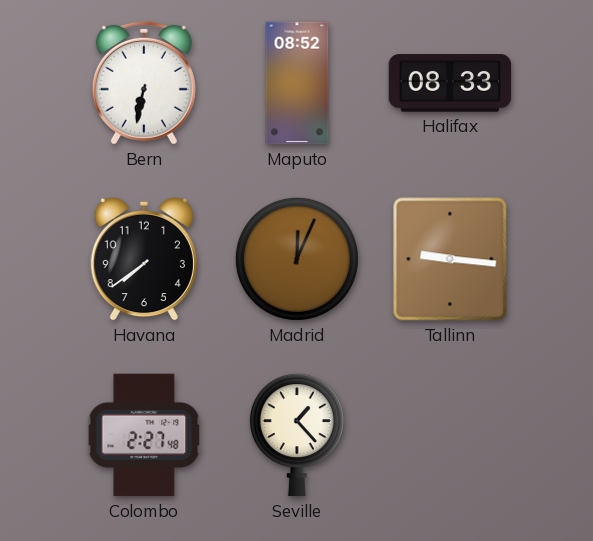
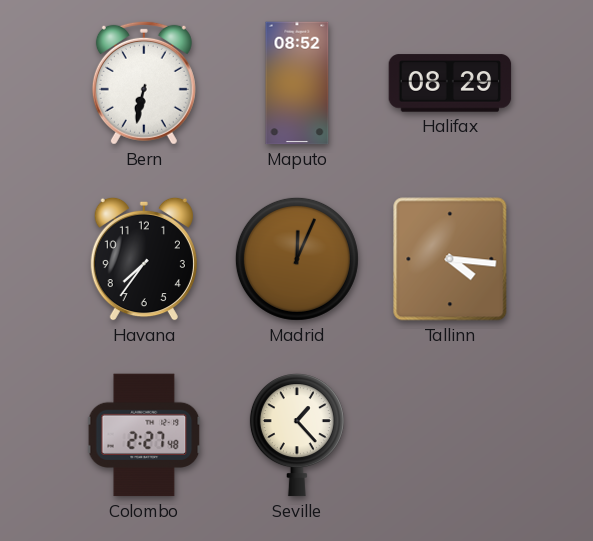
Halifax: 08:33 -> 08:29
Havana: 7:39 -> 7:36
Tallinn: 9:16 -> 4:16
